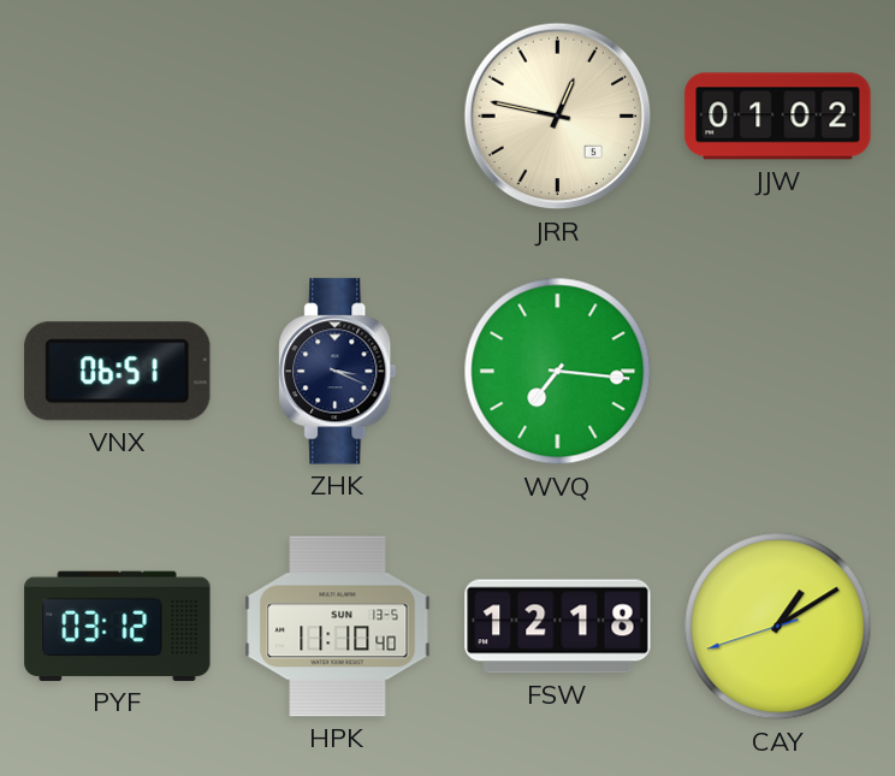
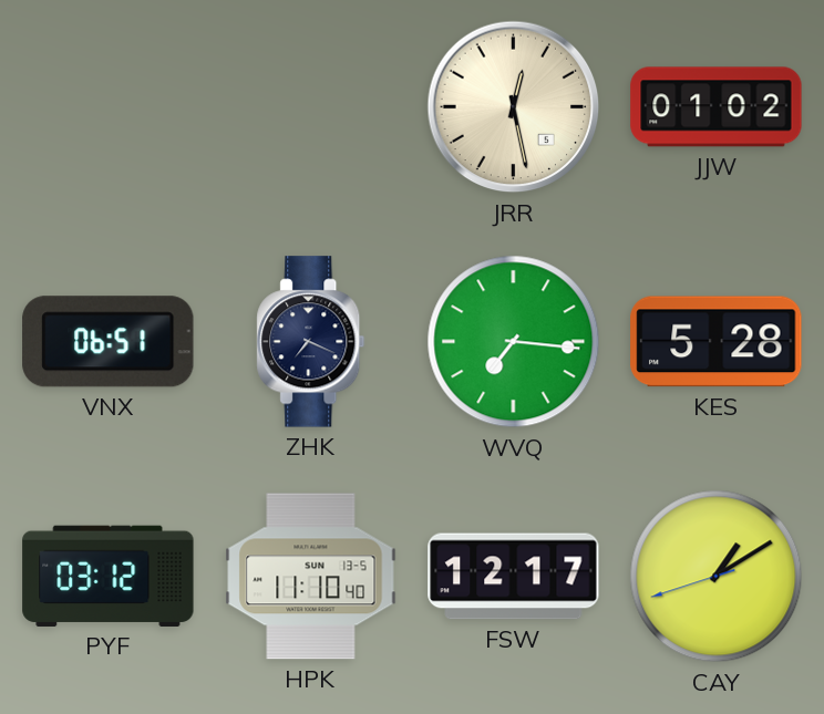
JRR: 12:47 -> 12:28
ZHK: 3:19 -> 7:19
KES: none -> 5:28
FSW: 12:18 -> 12:17
